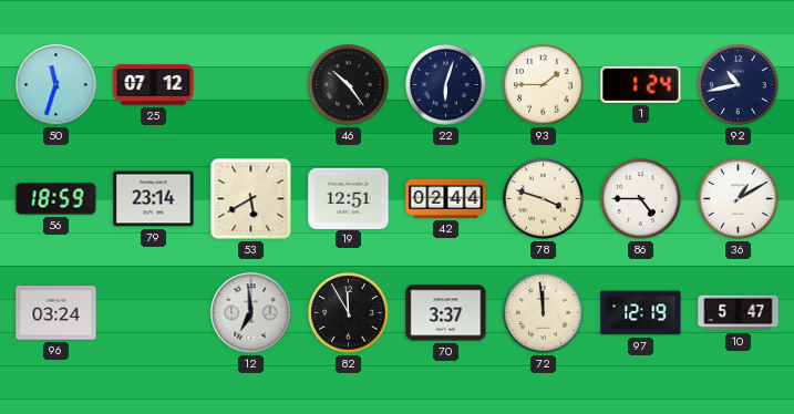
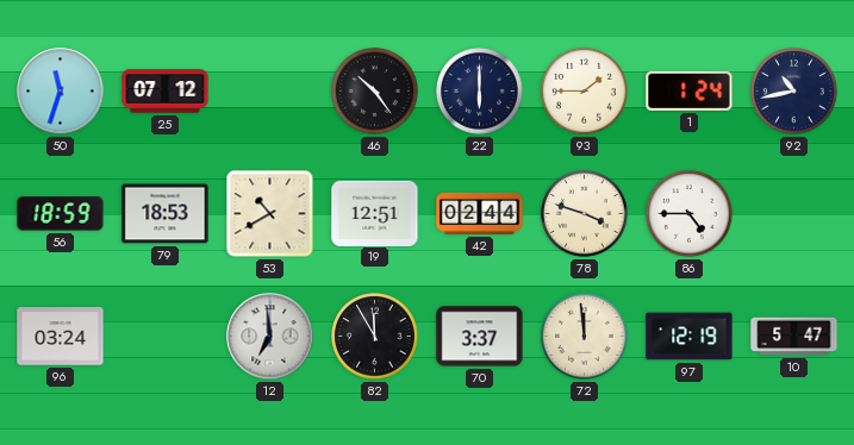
22: 6:03 -> 6:00
79: 23:14 -> 18:53
53: 5:40 -> 10:40
36: 1:10 -> none
